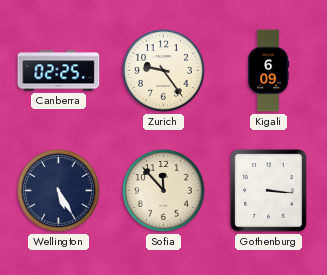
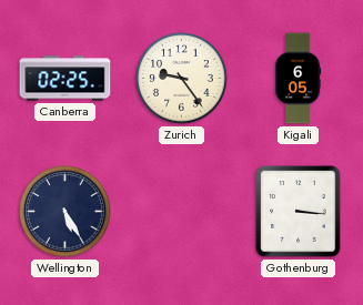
Kigali: 6:09 -> 6:05
Sofia: 11:53 -> none
